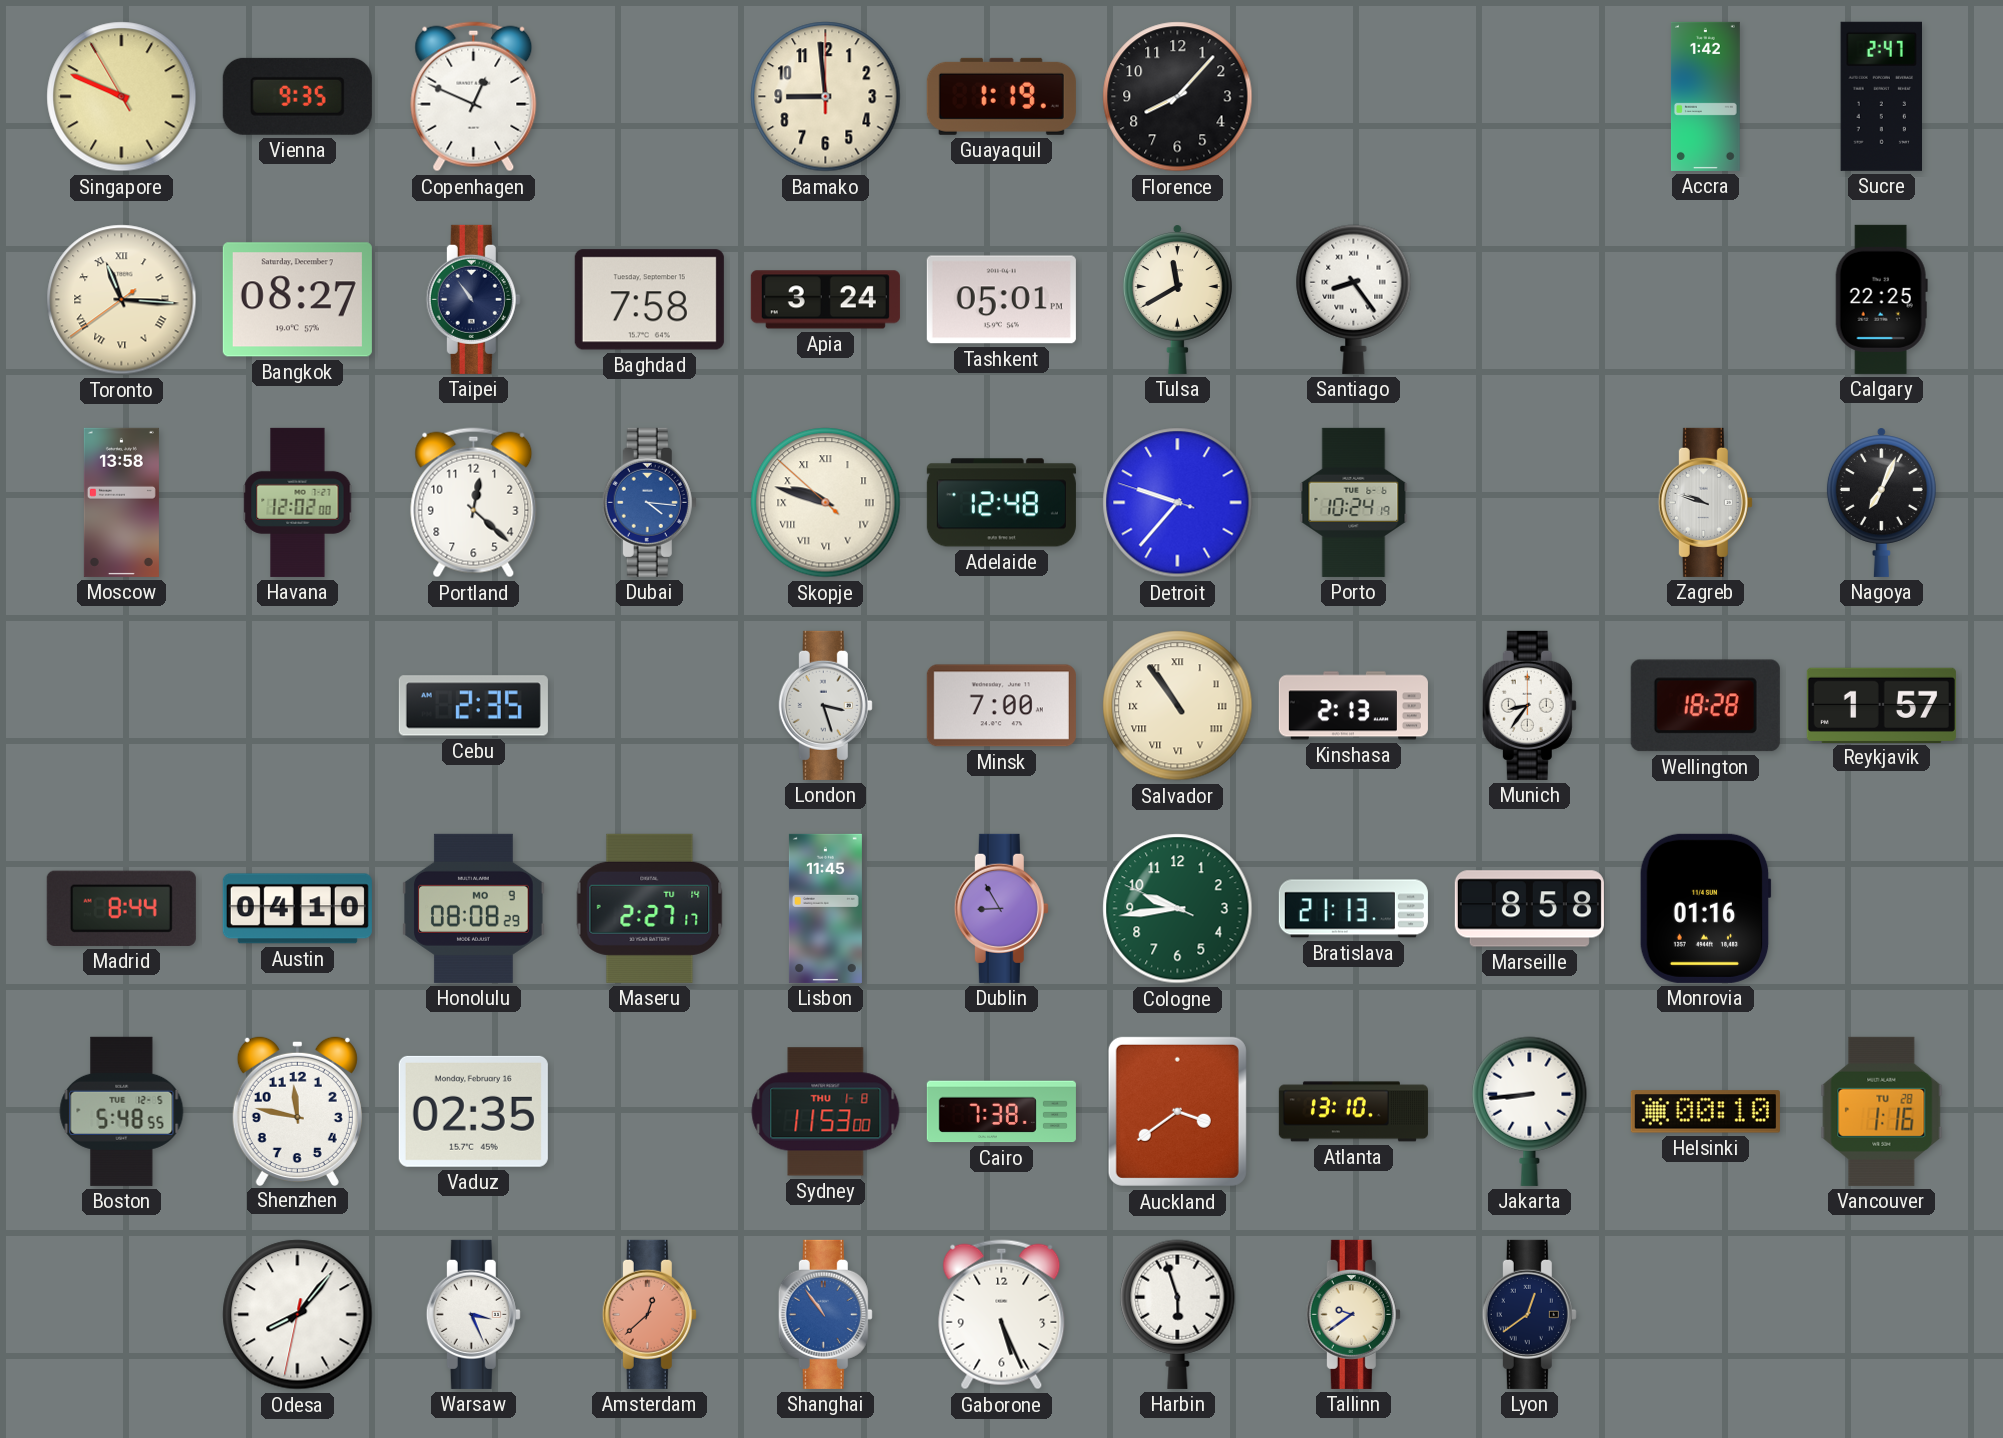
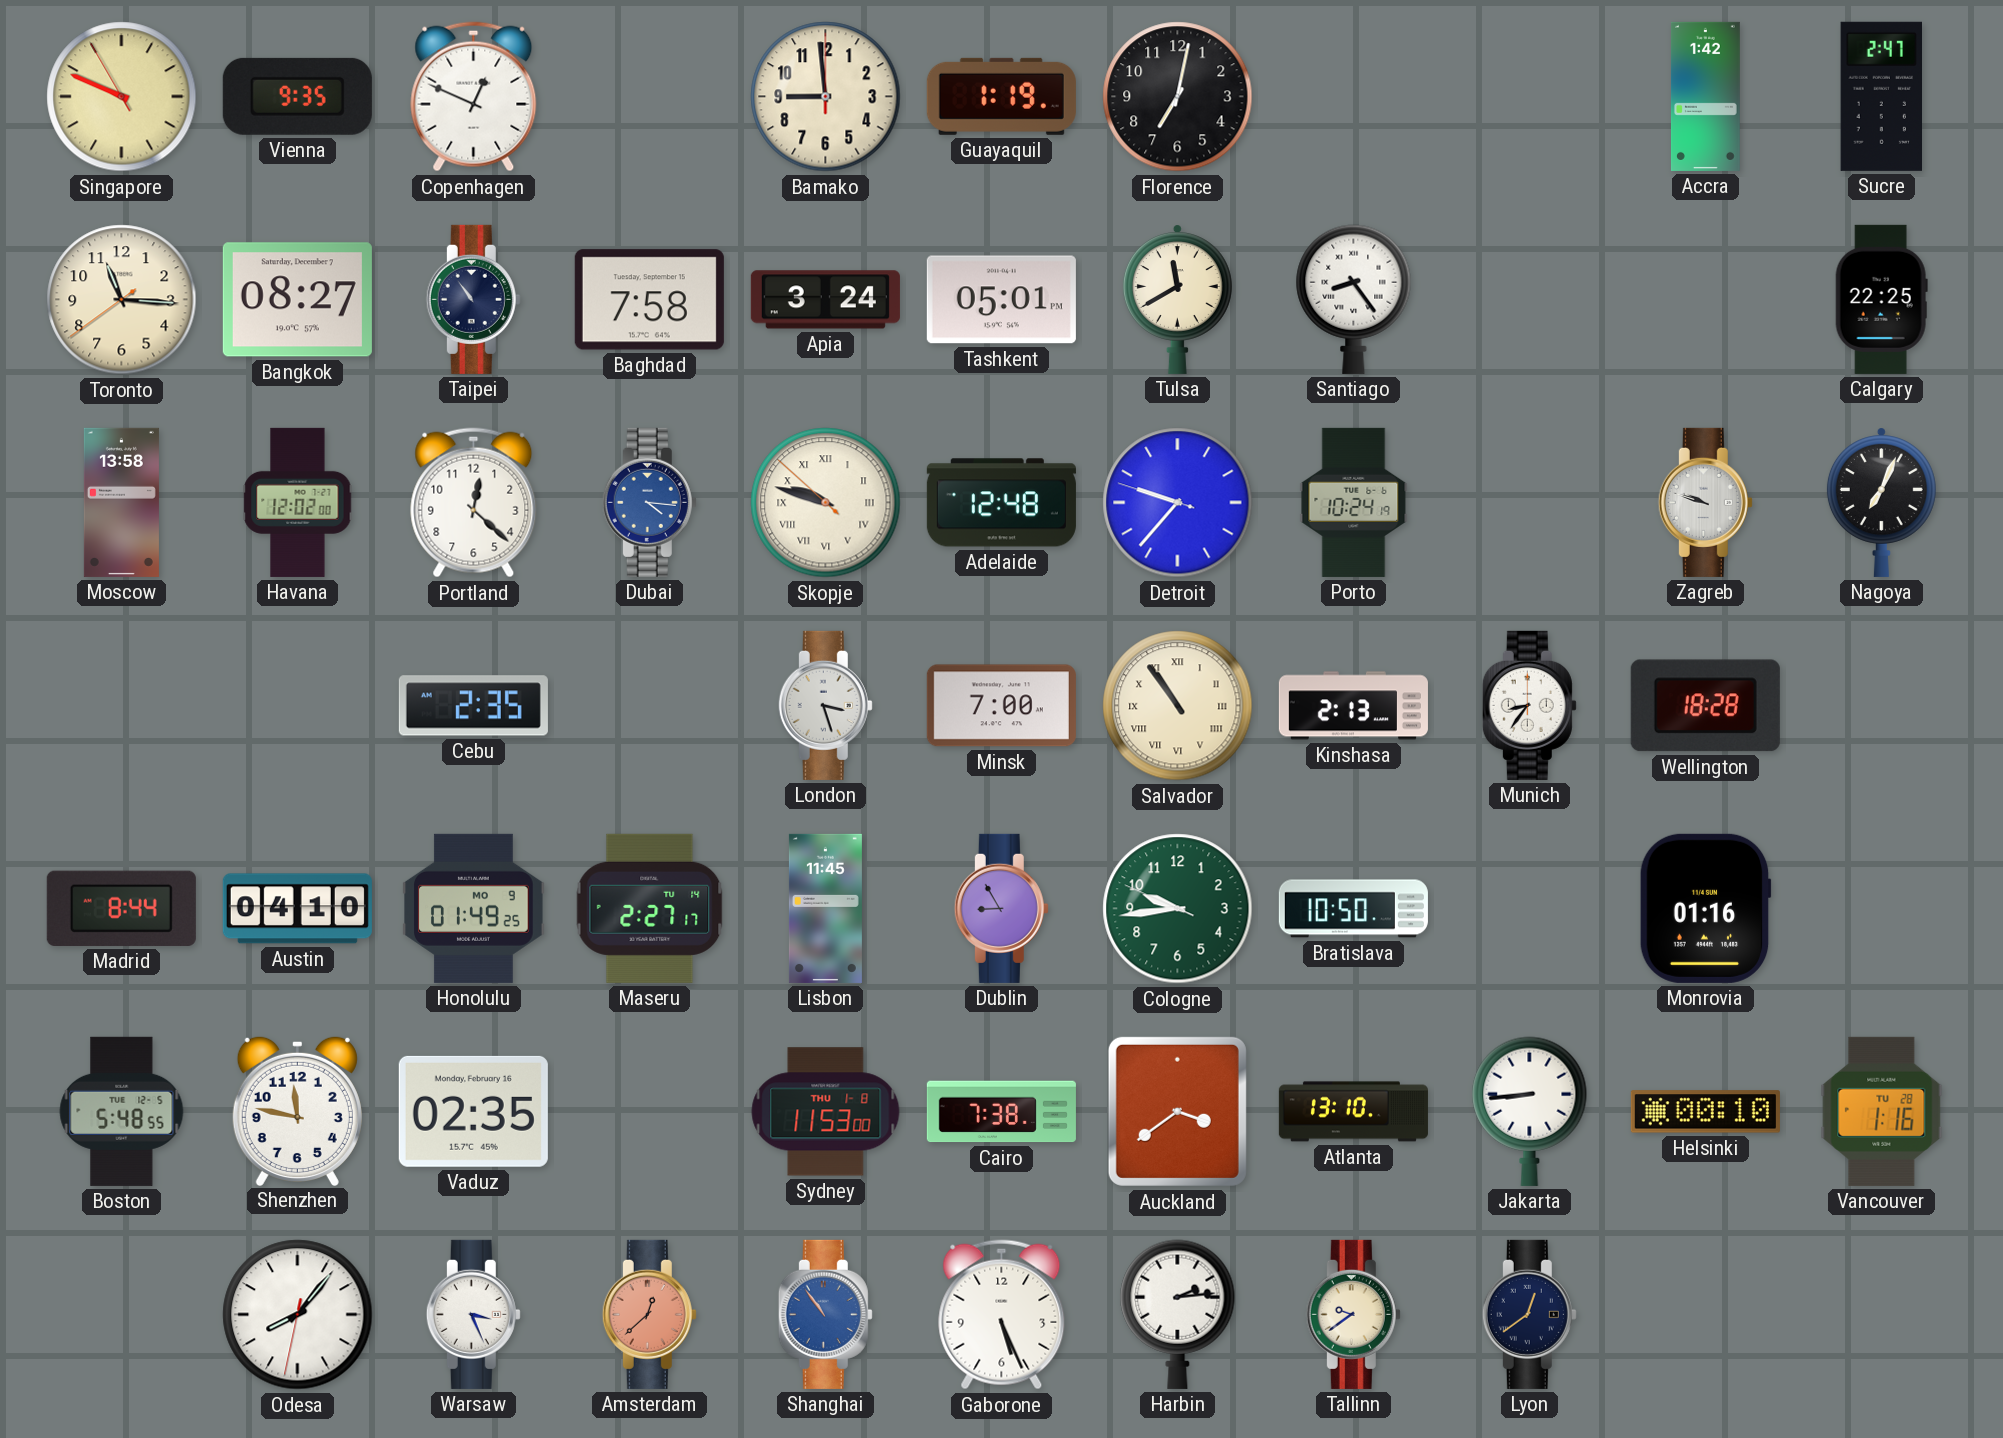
Florence: 8:07 -> 7:02
Toronto numerals: Roman -> Arabic
Reykjavik: 1:57 -> none
Honolulu: 08:08 -> 01:49
Bratislava: 21:13 -> 10:50
Marseille: 8:58 -> none
Harbin: 5:57 -> 2:14
